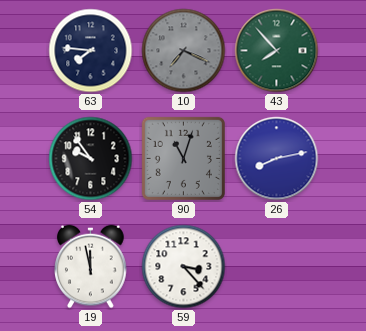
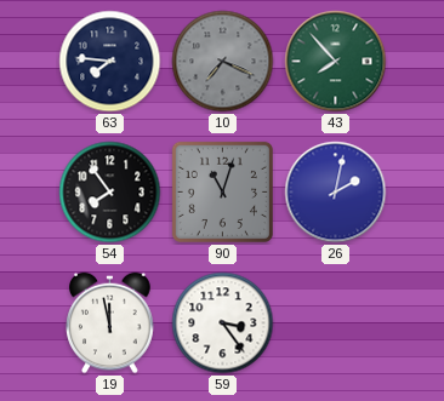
54: 9:54 -> 7:54
26: 8:13 -> 2:02
59: 3:23 -> 3:24
